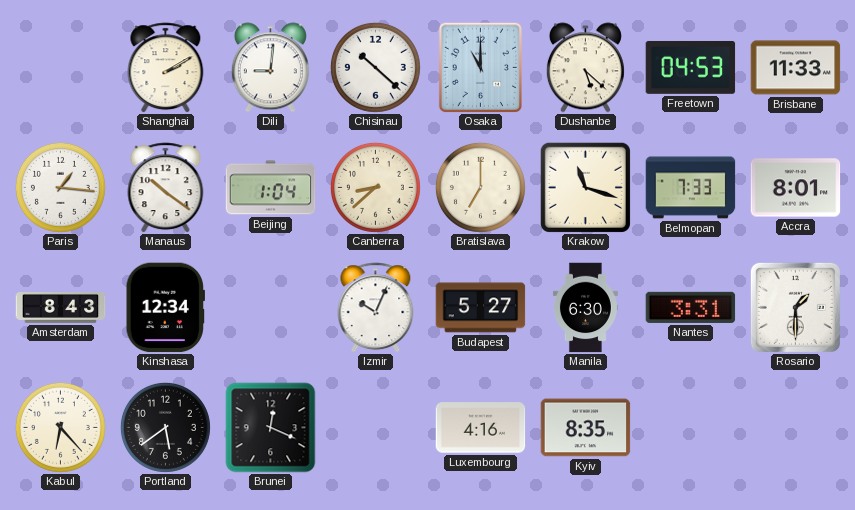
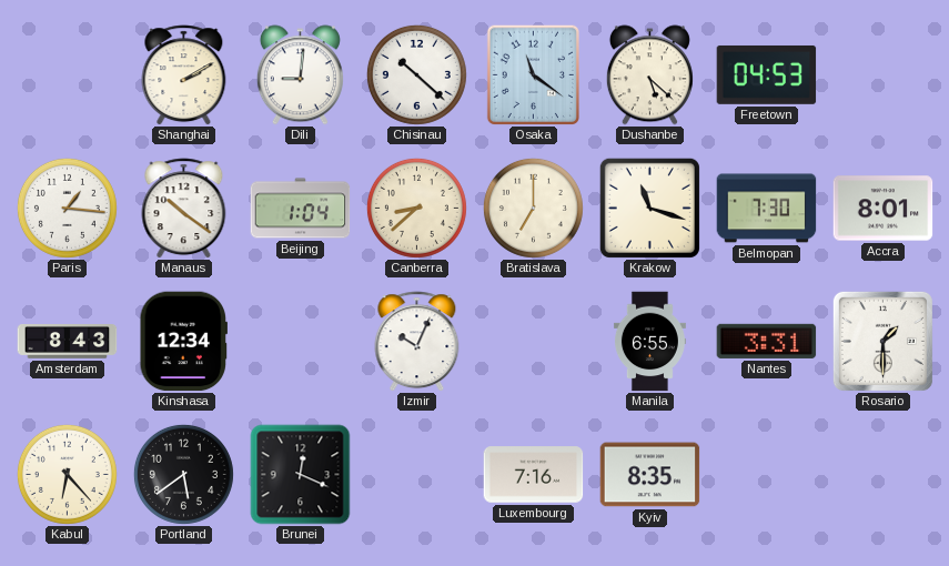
Osaka: 11:00 -> 11:21
Brisbane: 11:33 -> none
Belmopan: 7:33 -> 7:30
Budapest: 5:27 -> none
Manila: 6:30 -> 6:55
Luxembourg: 4:16 -> 7:16
